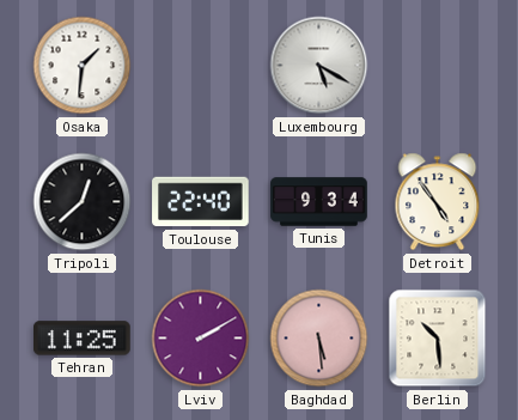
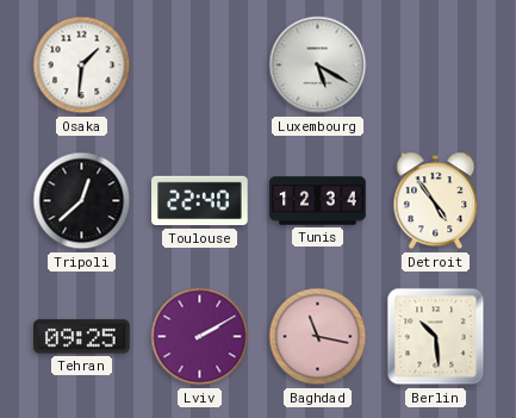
Tunis: 9:34 -> 12:34
Tehran: 11:25 -> 09:25
Baghdad: 5:29 -> 11:17
